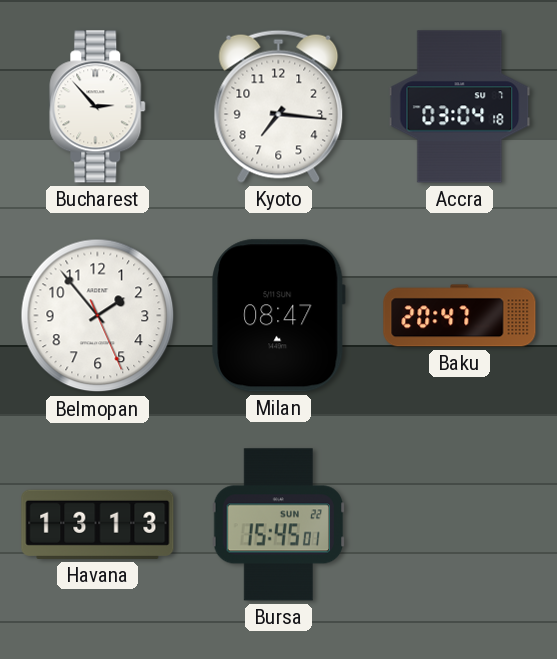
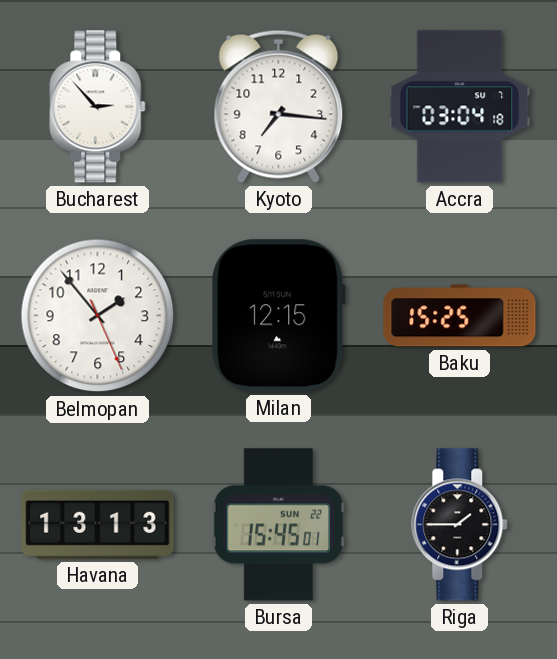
Milan: 08:47 -> 12:15
Baku: 20:47 -> 15:25
Riga: none -> 1:45
